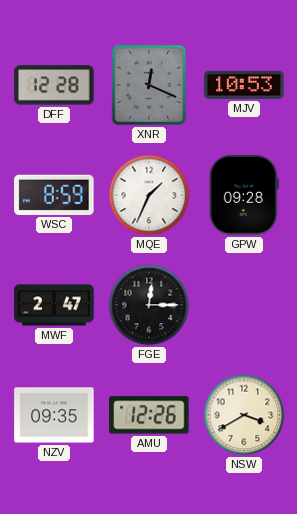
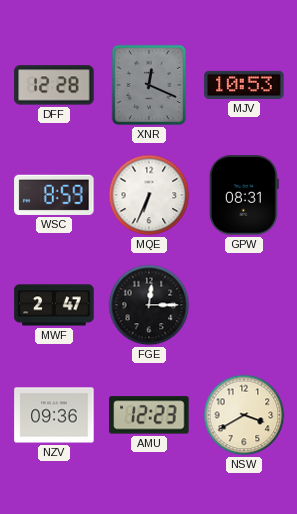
MQE: 1:34 -> 6:34
GPW: 09:28 -> 08:31
NZV: 09:35 -> 09:36
AMU: 12:26 -> 12:23
